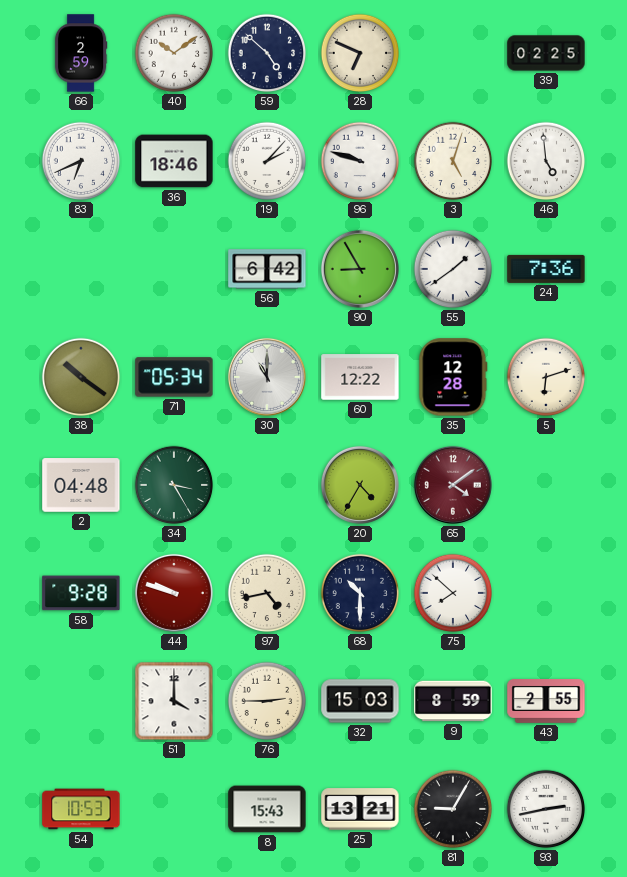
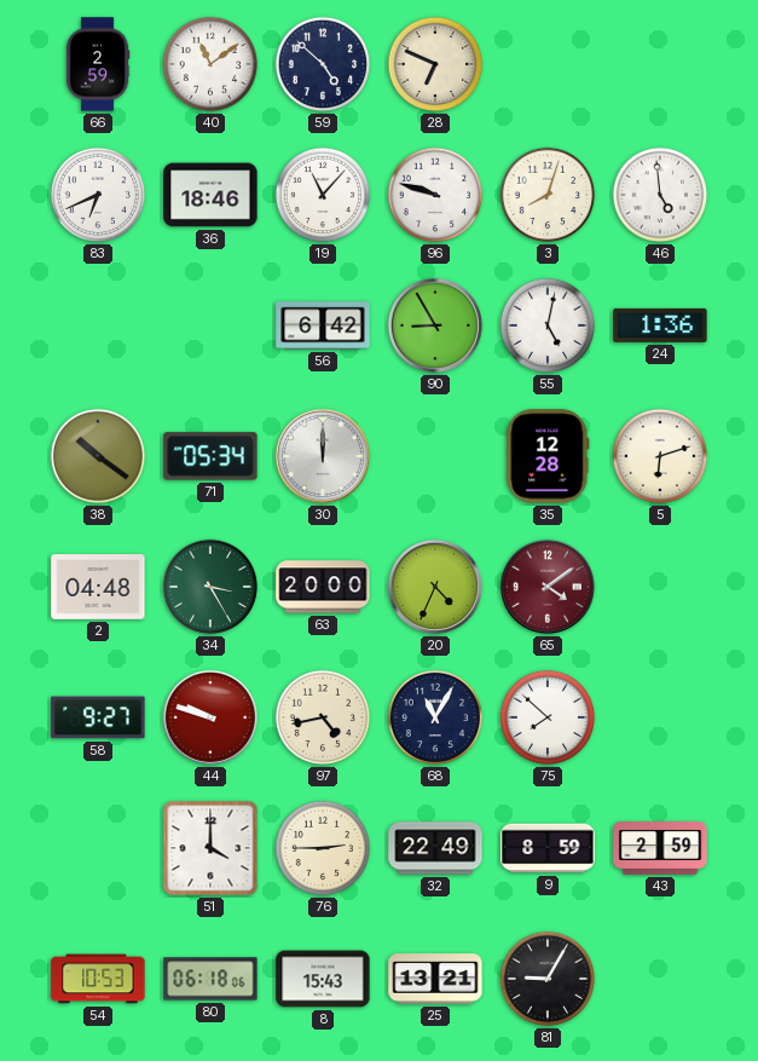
40: 10:09 -> 11:09
39: 02:25 -> none
19: 2:07 -> 11:07
3: 5:03 -> 8:03
55: 1:39 -> 5:02
24: 7:36 -> 1:36
30: 11:00 -> 12:00
60: 12:22 -> none
63: none -> 20:00
20: 4:35 -> 4:34
58: 9:28 -> 9:27
68: 10:30 -> 11:05
32: 15:03 -> 22:49
43: 2:55 -> 2:59
80: none -> 06:18
93: 2:43 -> none
